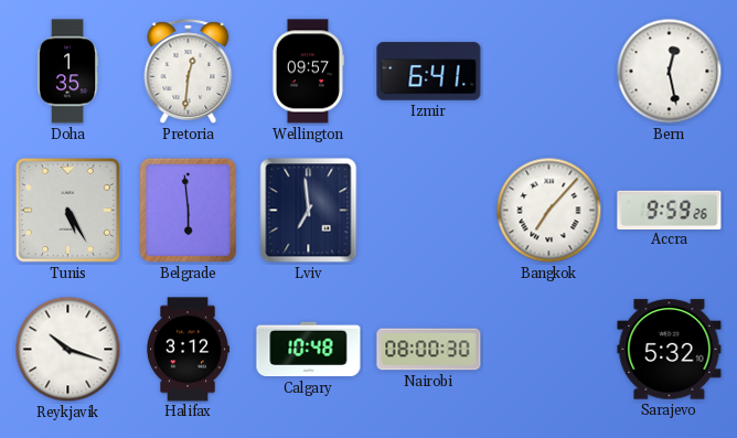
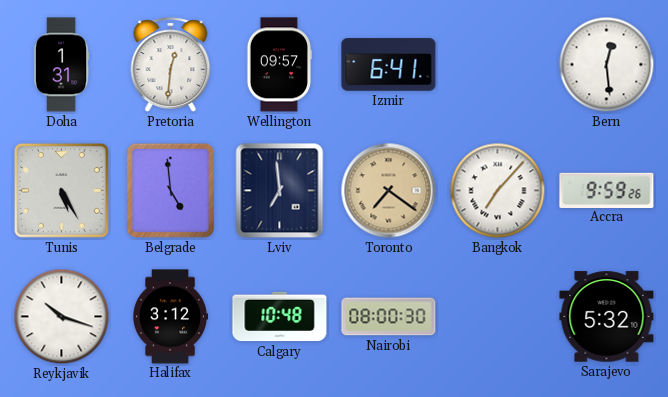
Doha: 1:35 -> 1:31
Bern: 12:28 -> 12:29
Belgrade: 5:59 -> 4:59
Toronto: none -> 7:21
